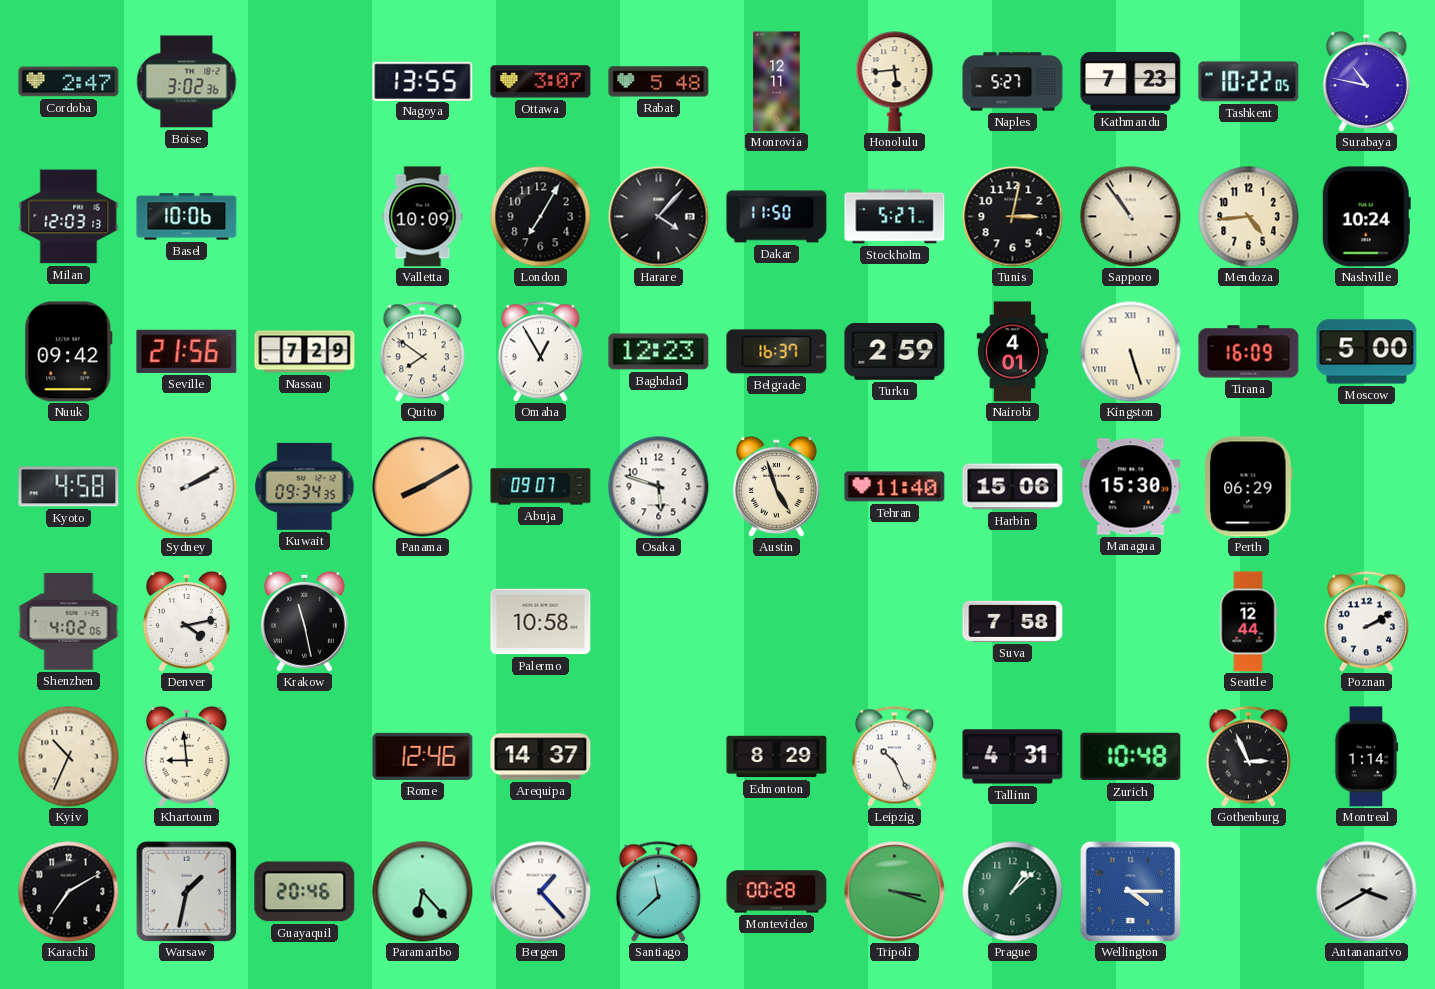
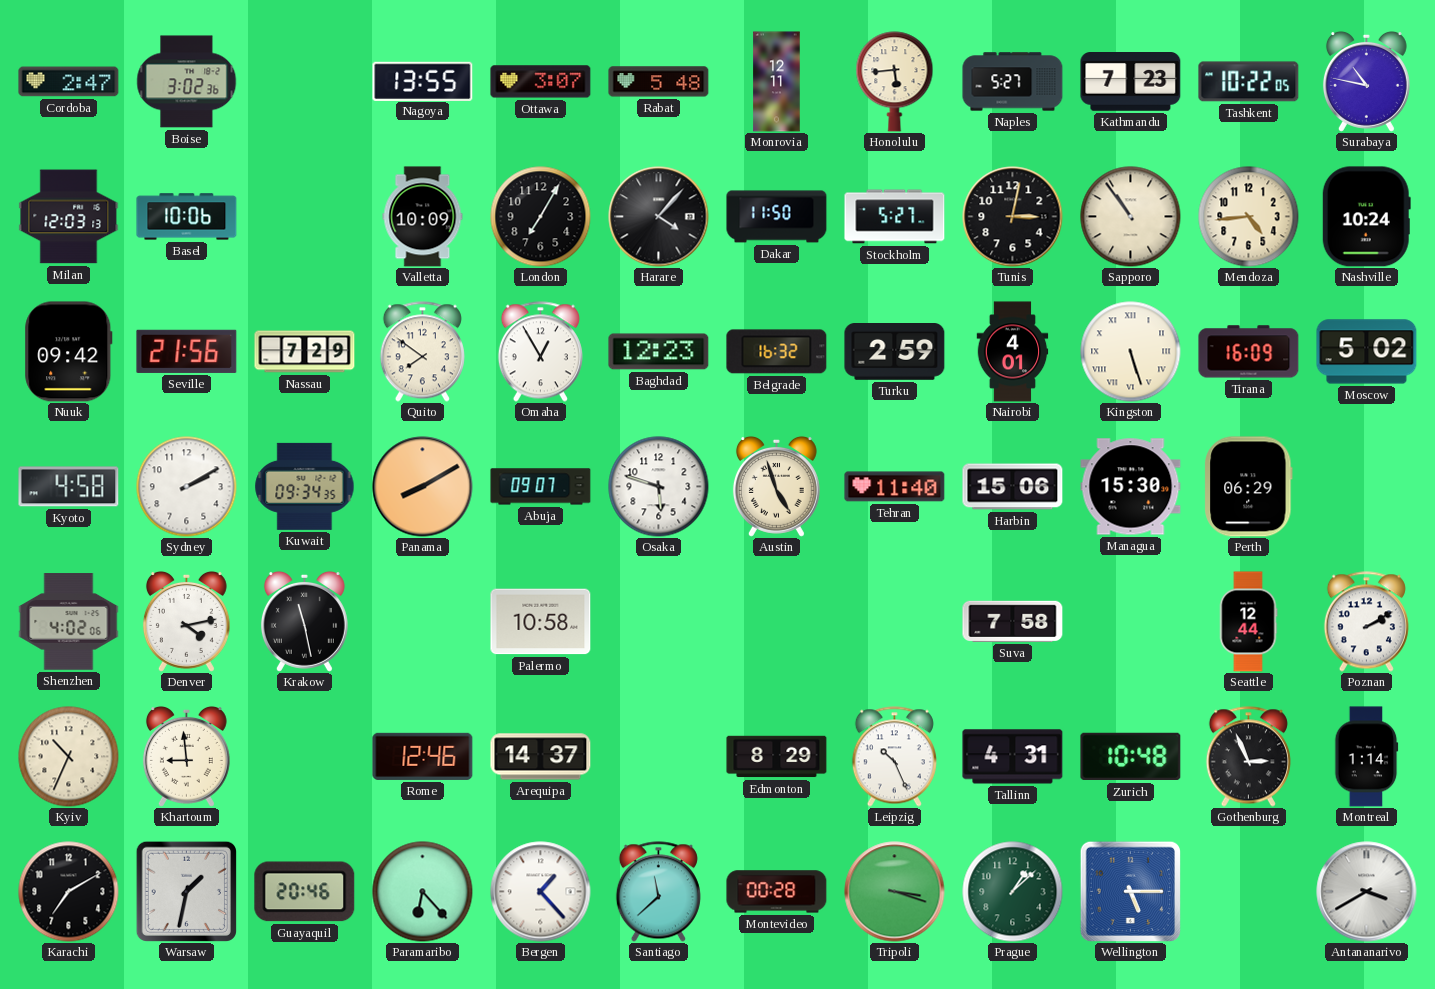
Belgrade: 16:37 -> 16:32
Moscow: 5:00 -> 5:02
Wellington: 4:15 -> 5:15
